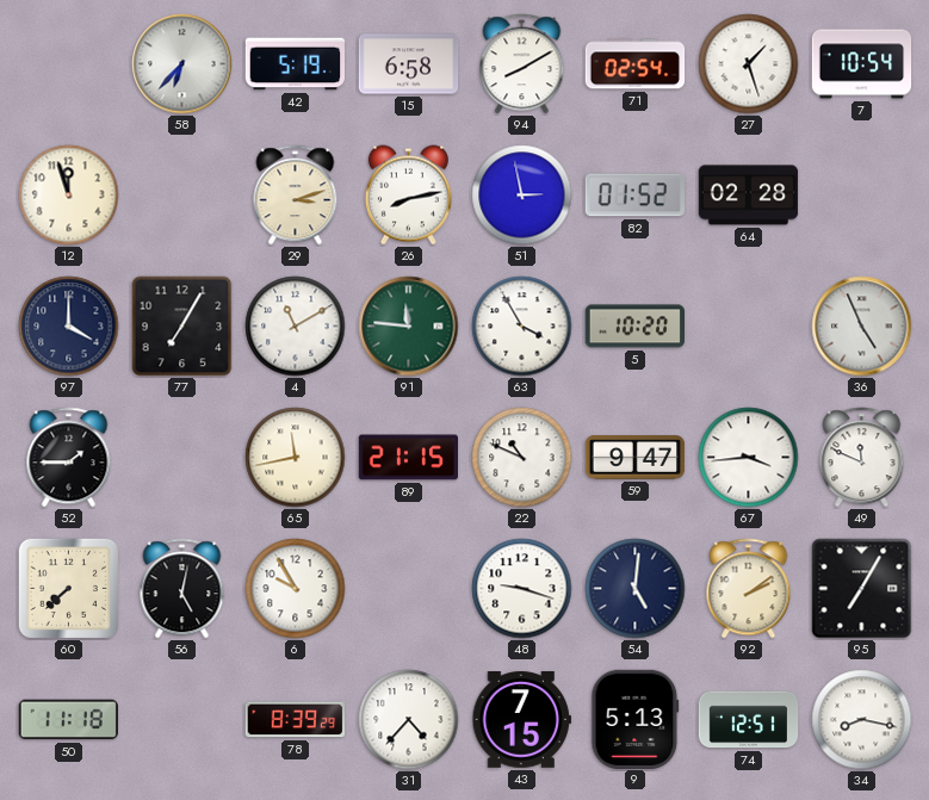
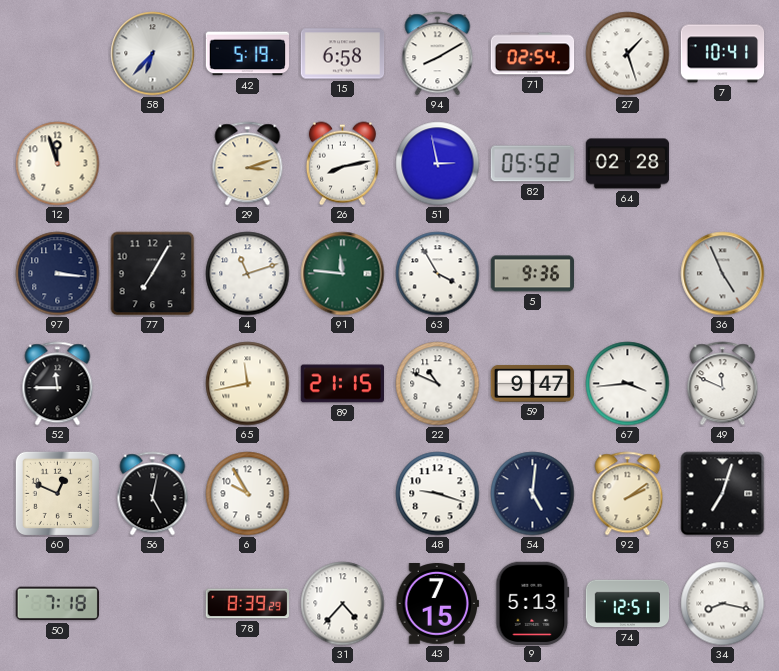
7: 10:54 -> 10:41
82: 01:52 -> 05:52
97: 4:00 -> 3:16
4: 11:10 -> 11:12
5: 10:20 -> 9:36
52: 1:45 -> 11:45
60: 7:38 -> 12:49
95: 7:05 -> 7:03
50: 11:18 -> 7:18
